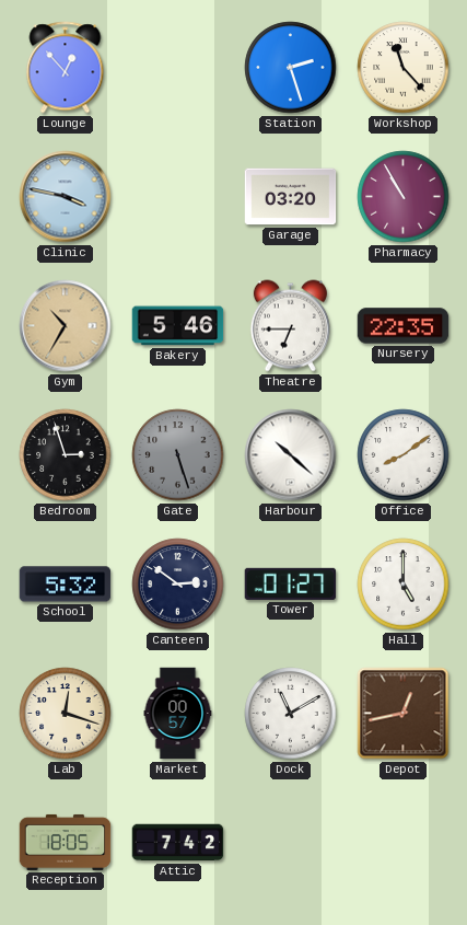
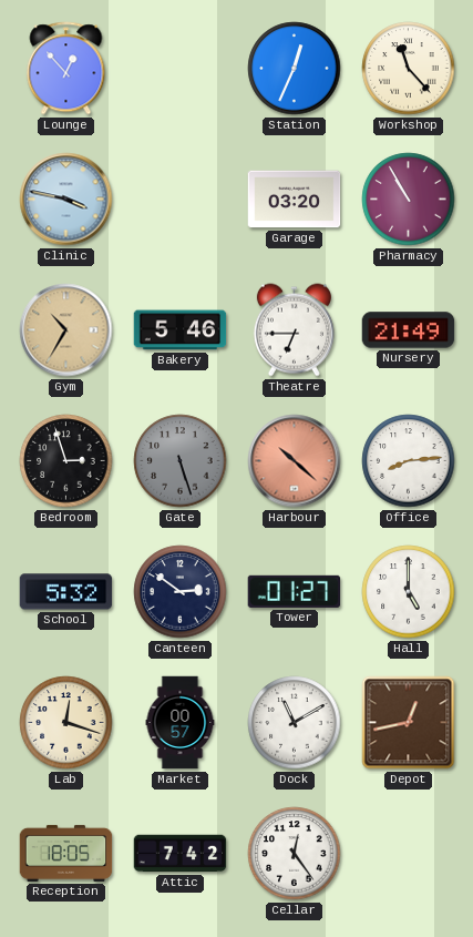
Station: 2:27 -> 12:34
Nursery: 22:35 -> 21:49
Harbour dial: white -> salmon
Office: 8:09 -> 8:14
Cellar: none -> 12:24
